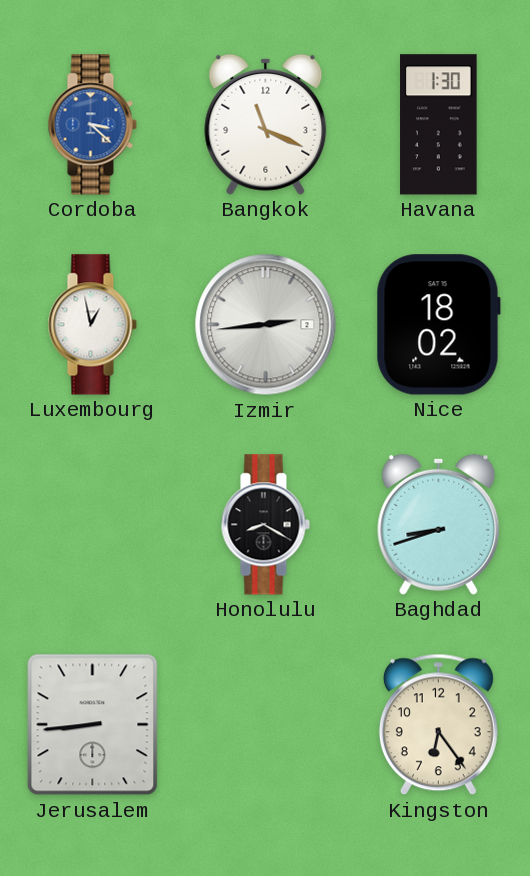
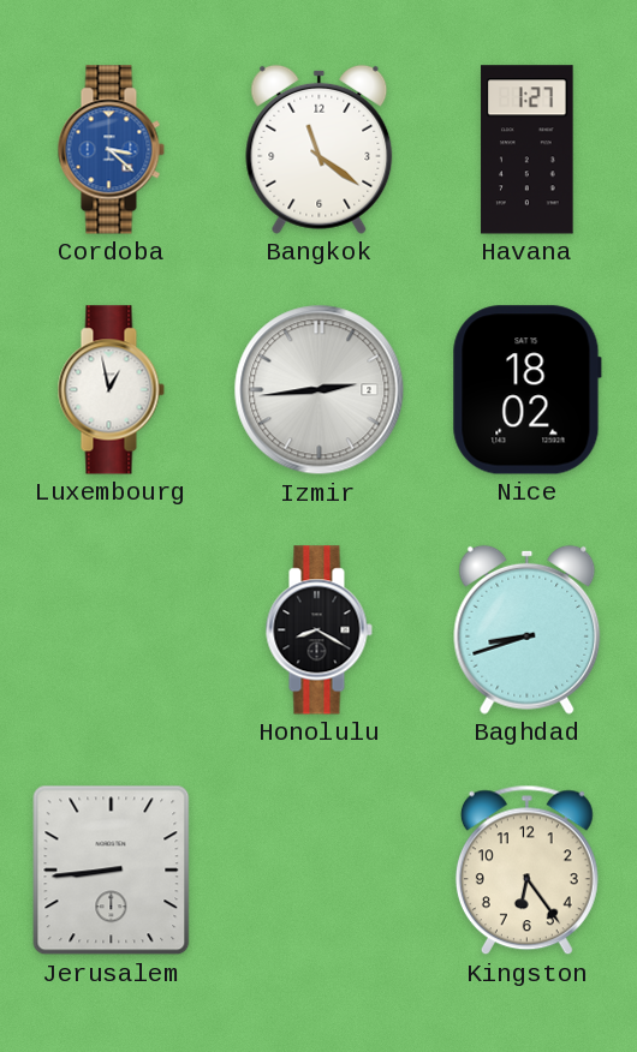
Bangkok: 11:19 -> 11:21
Havana: 1:30 -> 1:27
